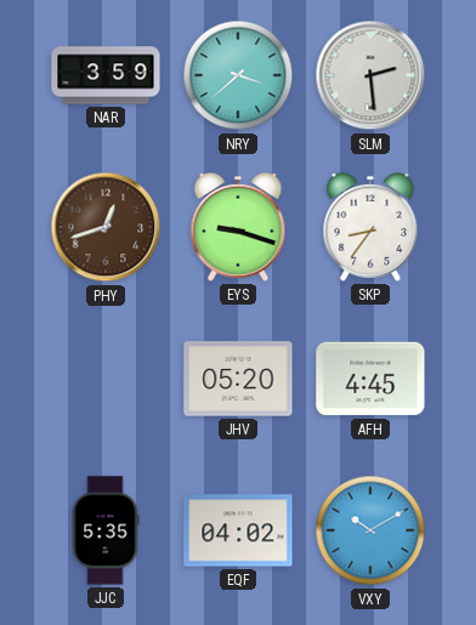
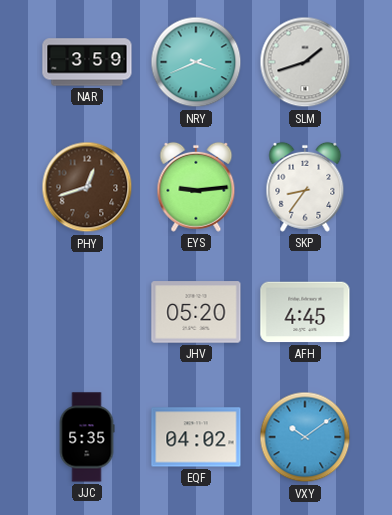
NRY: 3:38 -> 3:41
SLM: 2:29 -> 1:42
EYS: 9:18 -> 9:14
VXY: 10:10 -> 10:09
